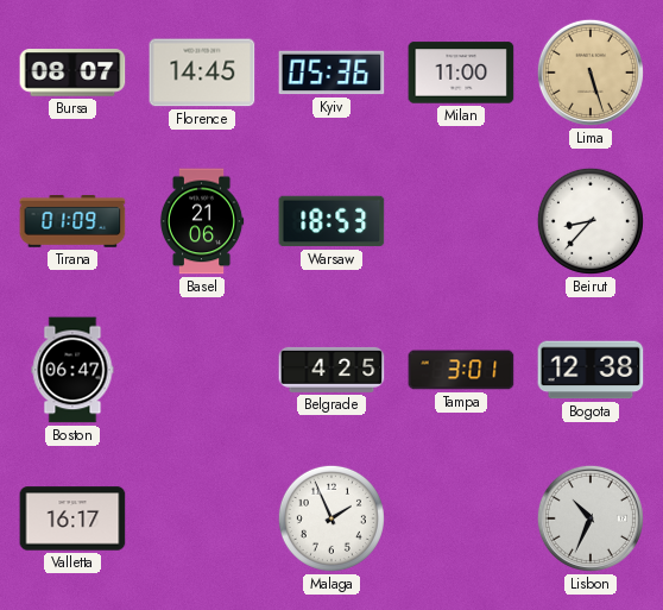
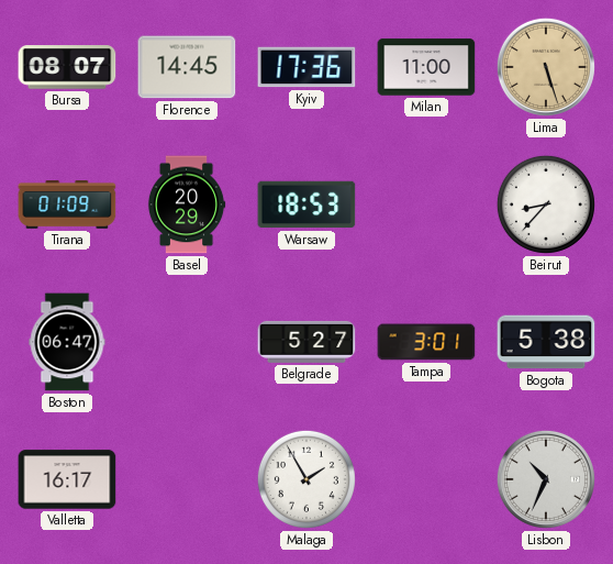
Kyiv: 05:36 -> 17:36
Basel: 21:06 -> 20:29
Belgrade: 4:25 -> 5:27
Bogota: 12:38 -> 5:38
Malaga: 1:56 -> 1:55
